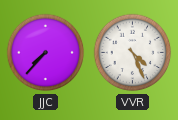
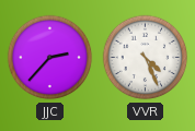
JJC: 7:37 -> 2:37
